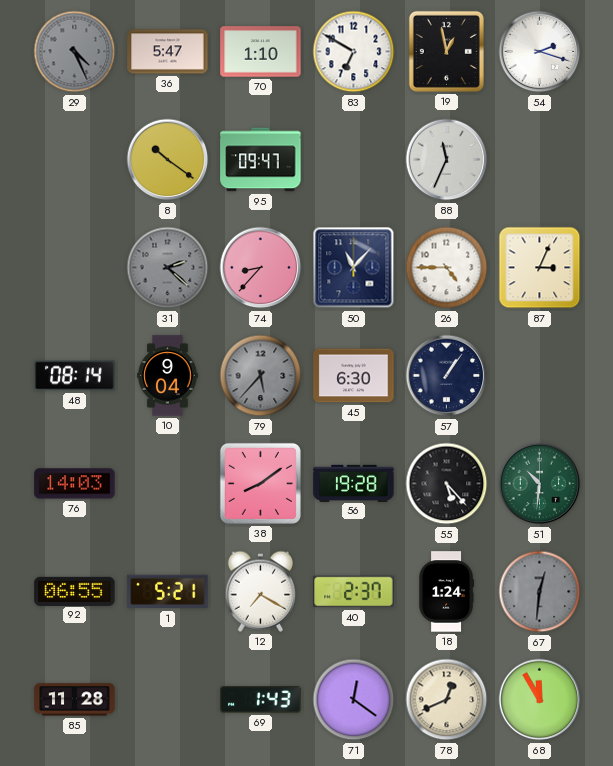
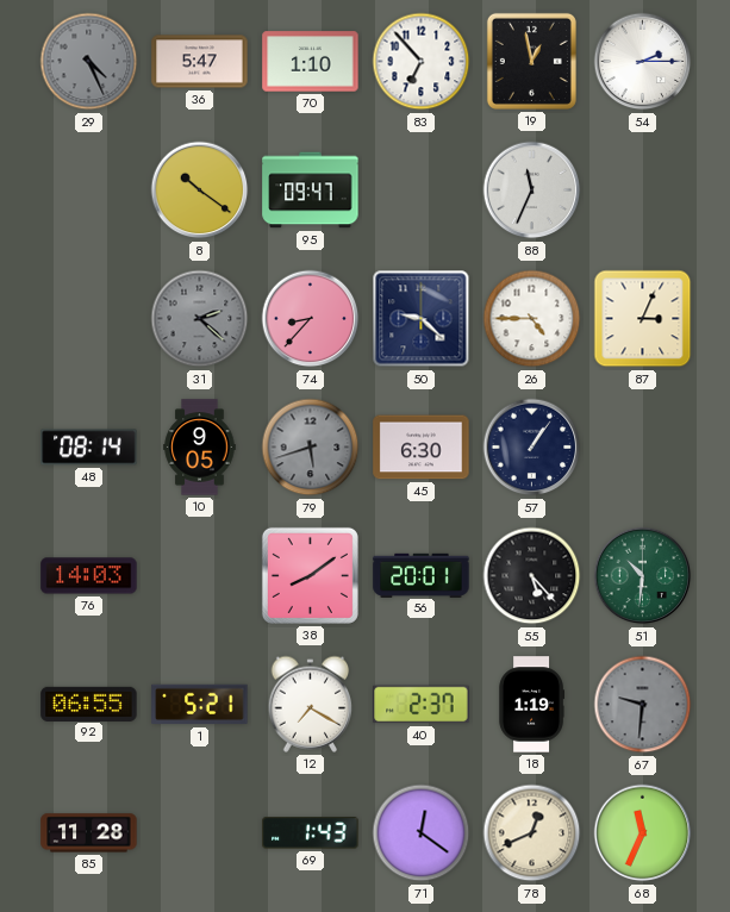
83: 6:50 -> 6:53
54: 2:18 -> 2:15
50: 11:07 -> 9:22
10: 9:04 -> 9:05
79: 5:37 -> 5:42
56: 19:28 -> 20:01
18: 1:24 -> 1:19
67: 12:31 -> 9:31
68: 11:55 -> 11:34
